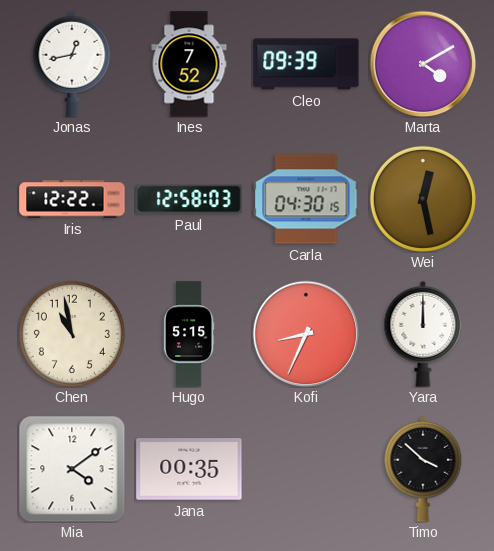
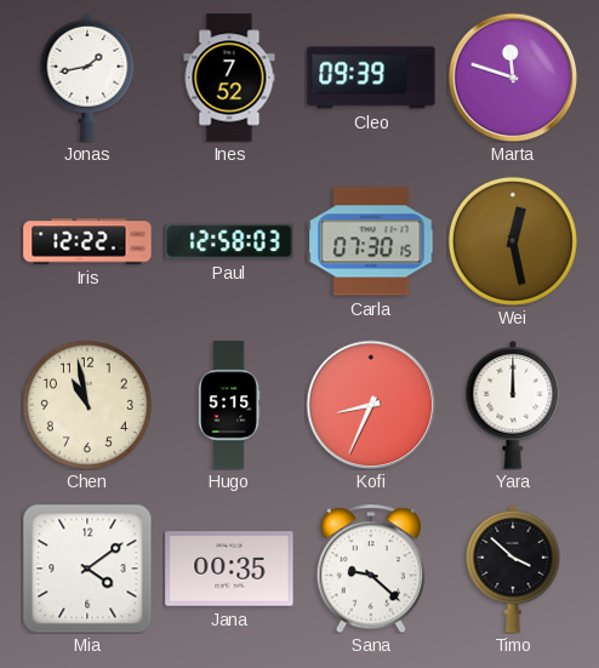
Jonas: 12:43 -> 1:43
Marta: 4:10 -> 11:48
Carla: 04:30 -> 07:30
Sana: none -> 9:22
